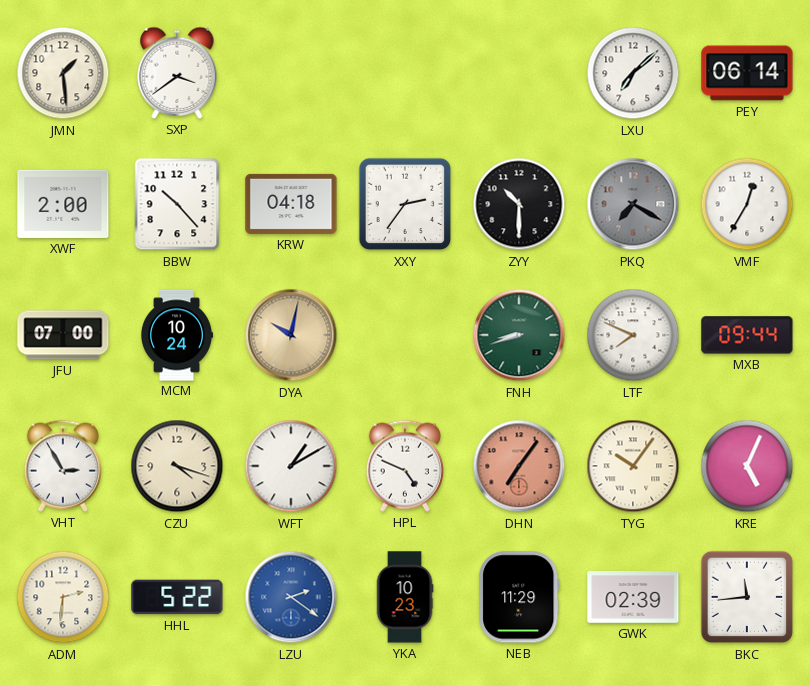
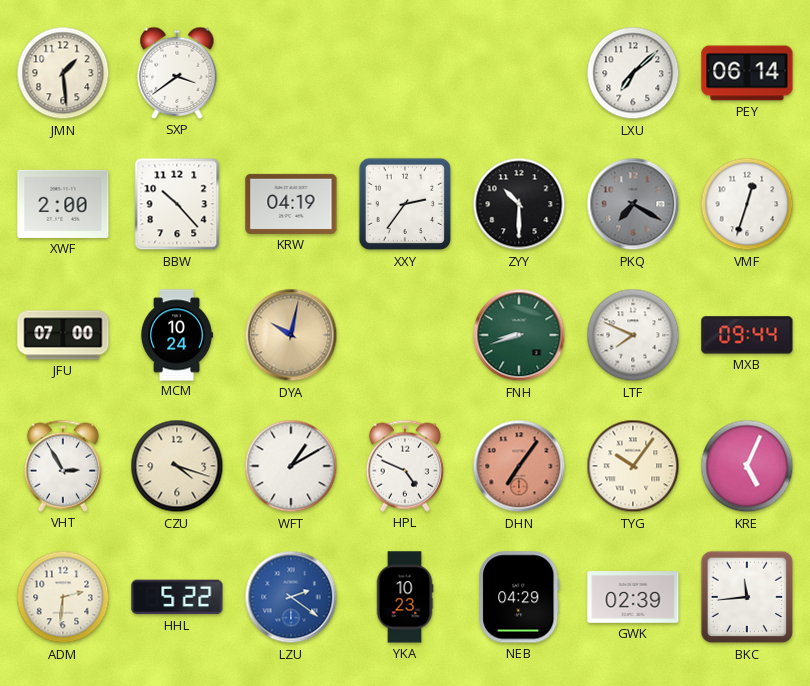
KRW: 04:18 -> 04:19
VMF: 12:35 -> 12:33
NEB: 11:29 -> 04:29
